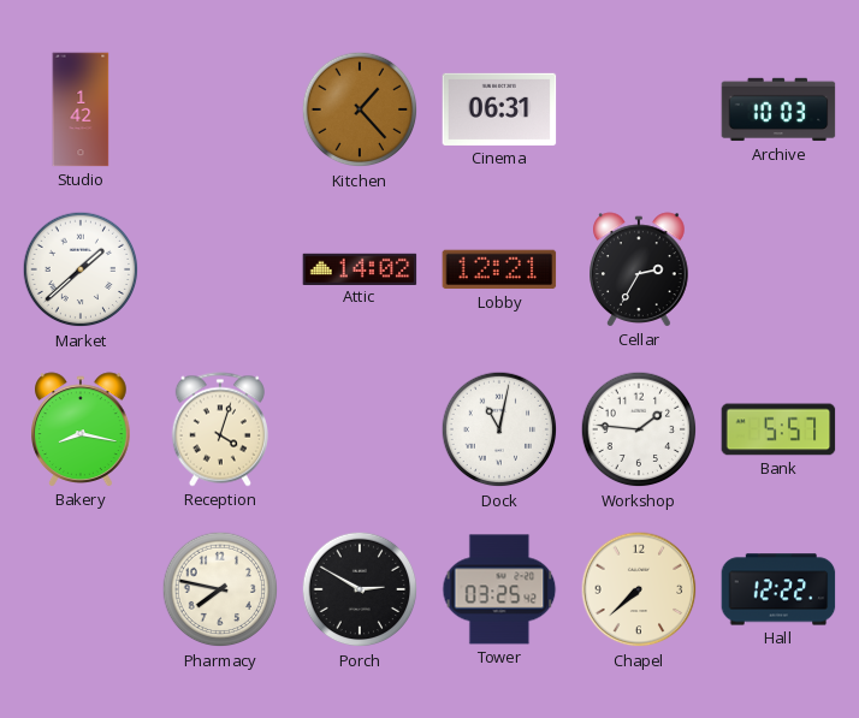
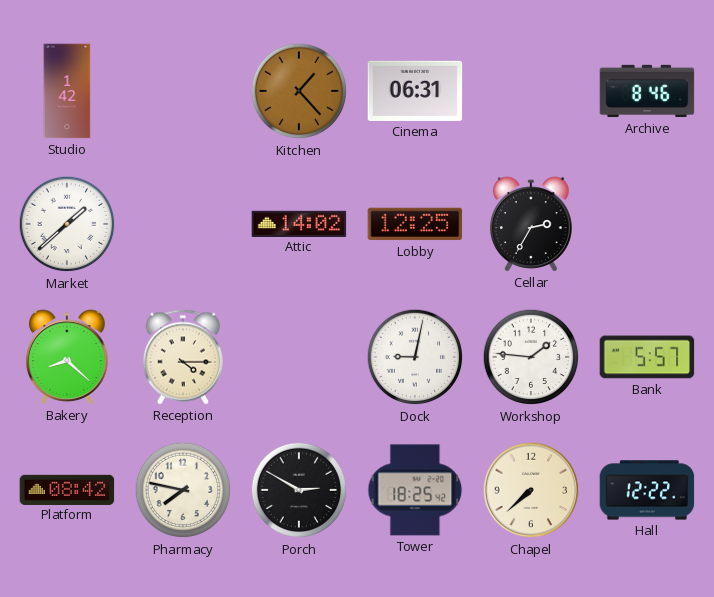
Archive: 10:03 -> 8:46
Lobby: 12:21 -> 12:25
Bakery: 8:17 -> 8:22
Reception: 4:03 -> 4:15
Dock: 11:02 -> 9:02
Platform: none -> 08:42
Tower: 03:25 -> 18:25
